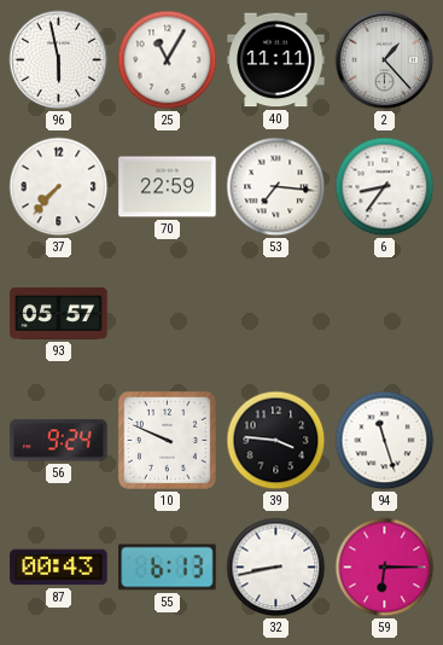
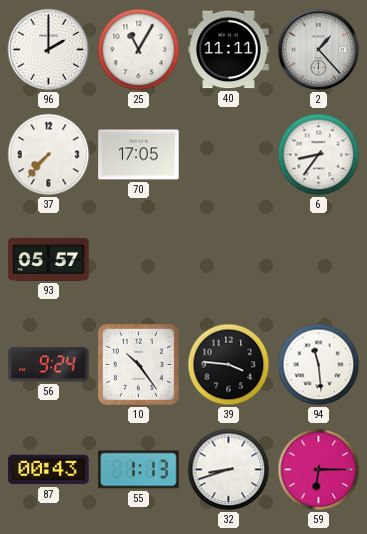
96: 5:58 -> 2:00
70: 22:59 -> 17:05
53: 7:16 -> none
10: 9:49 -> 10:24
94: 11:27 -> 11:29
55: 6:13 -> 1:13
32: 8:43 -> 8:42
